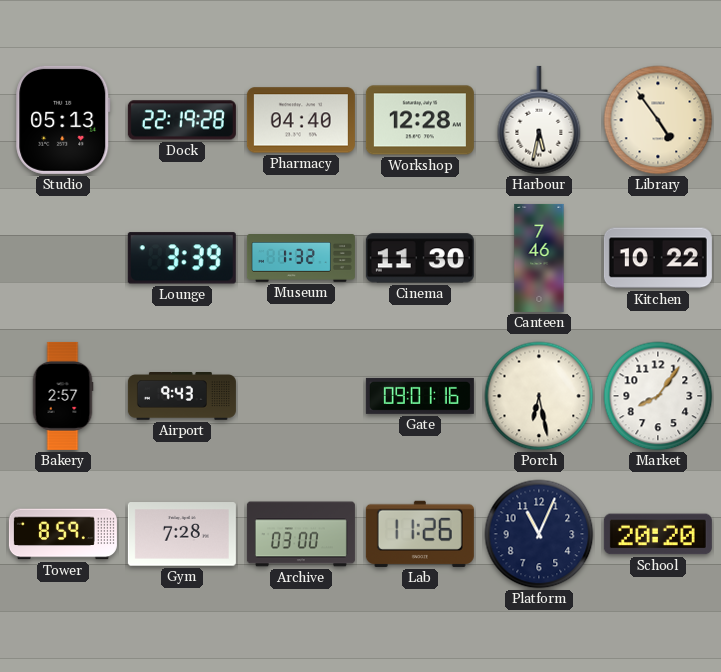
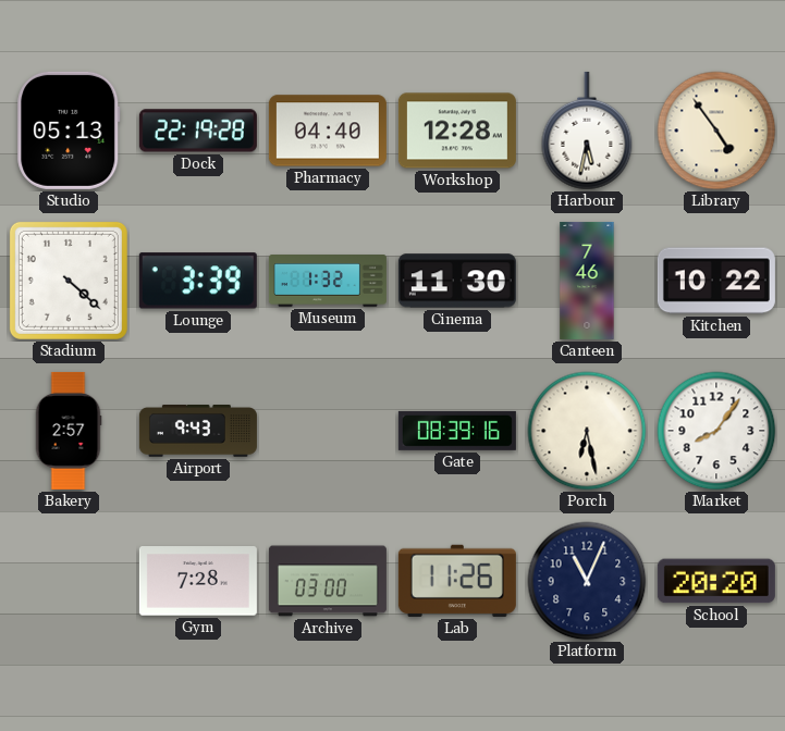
Stadium: none -> 4:22
Gate: 09:01 -> 08:39
Tower: 8:59 -> none
